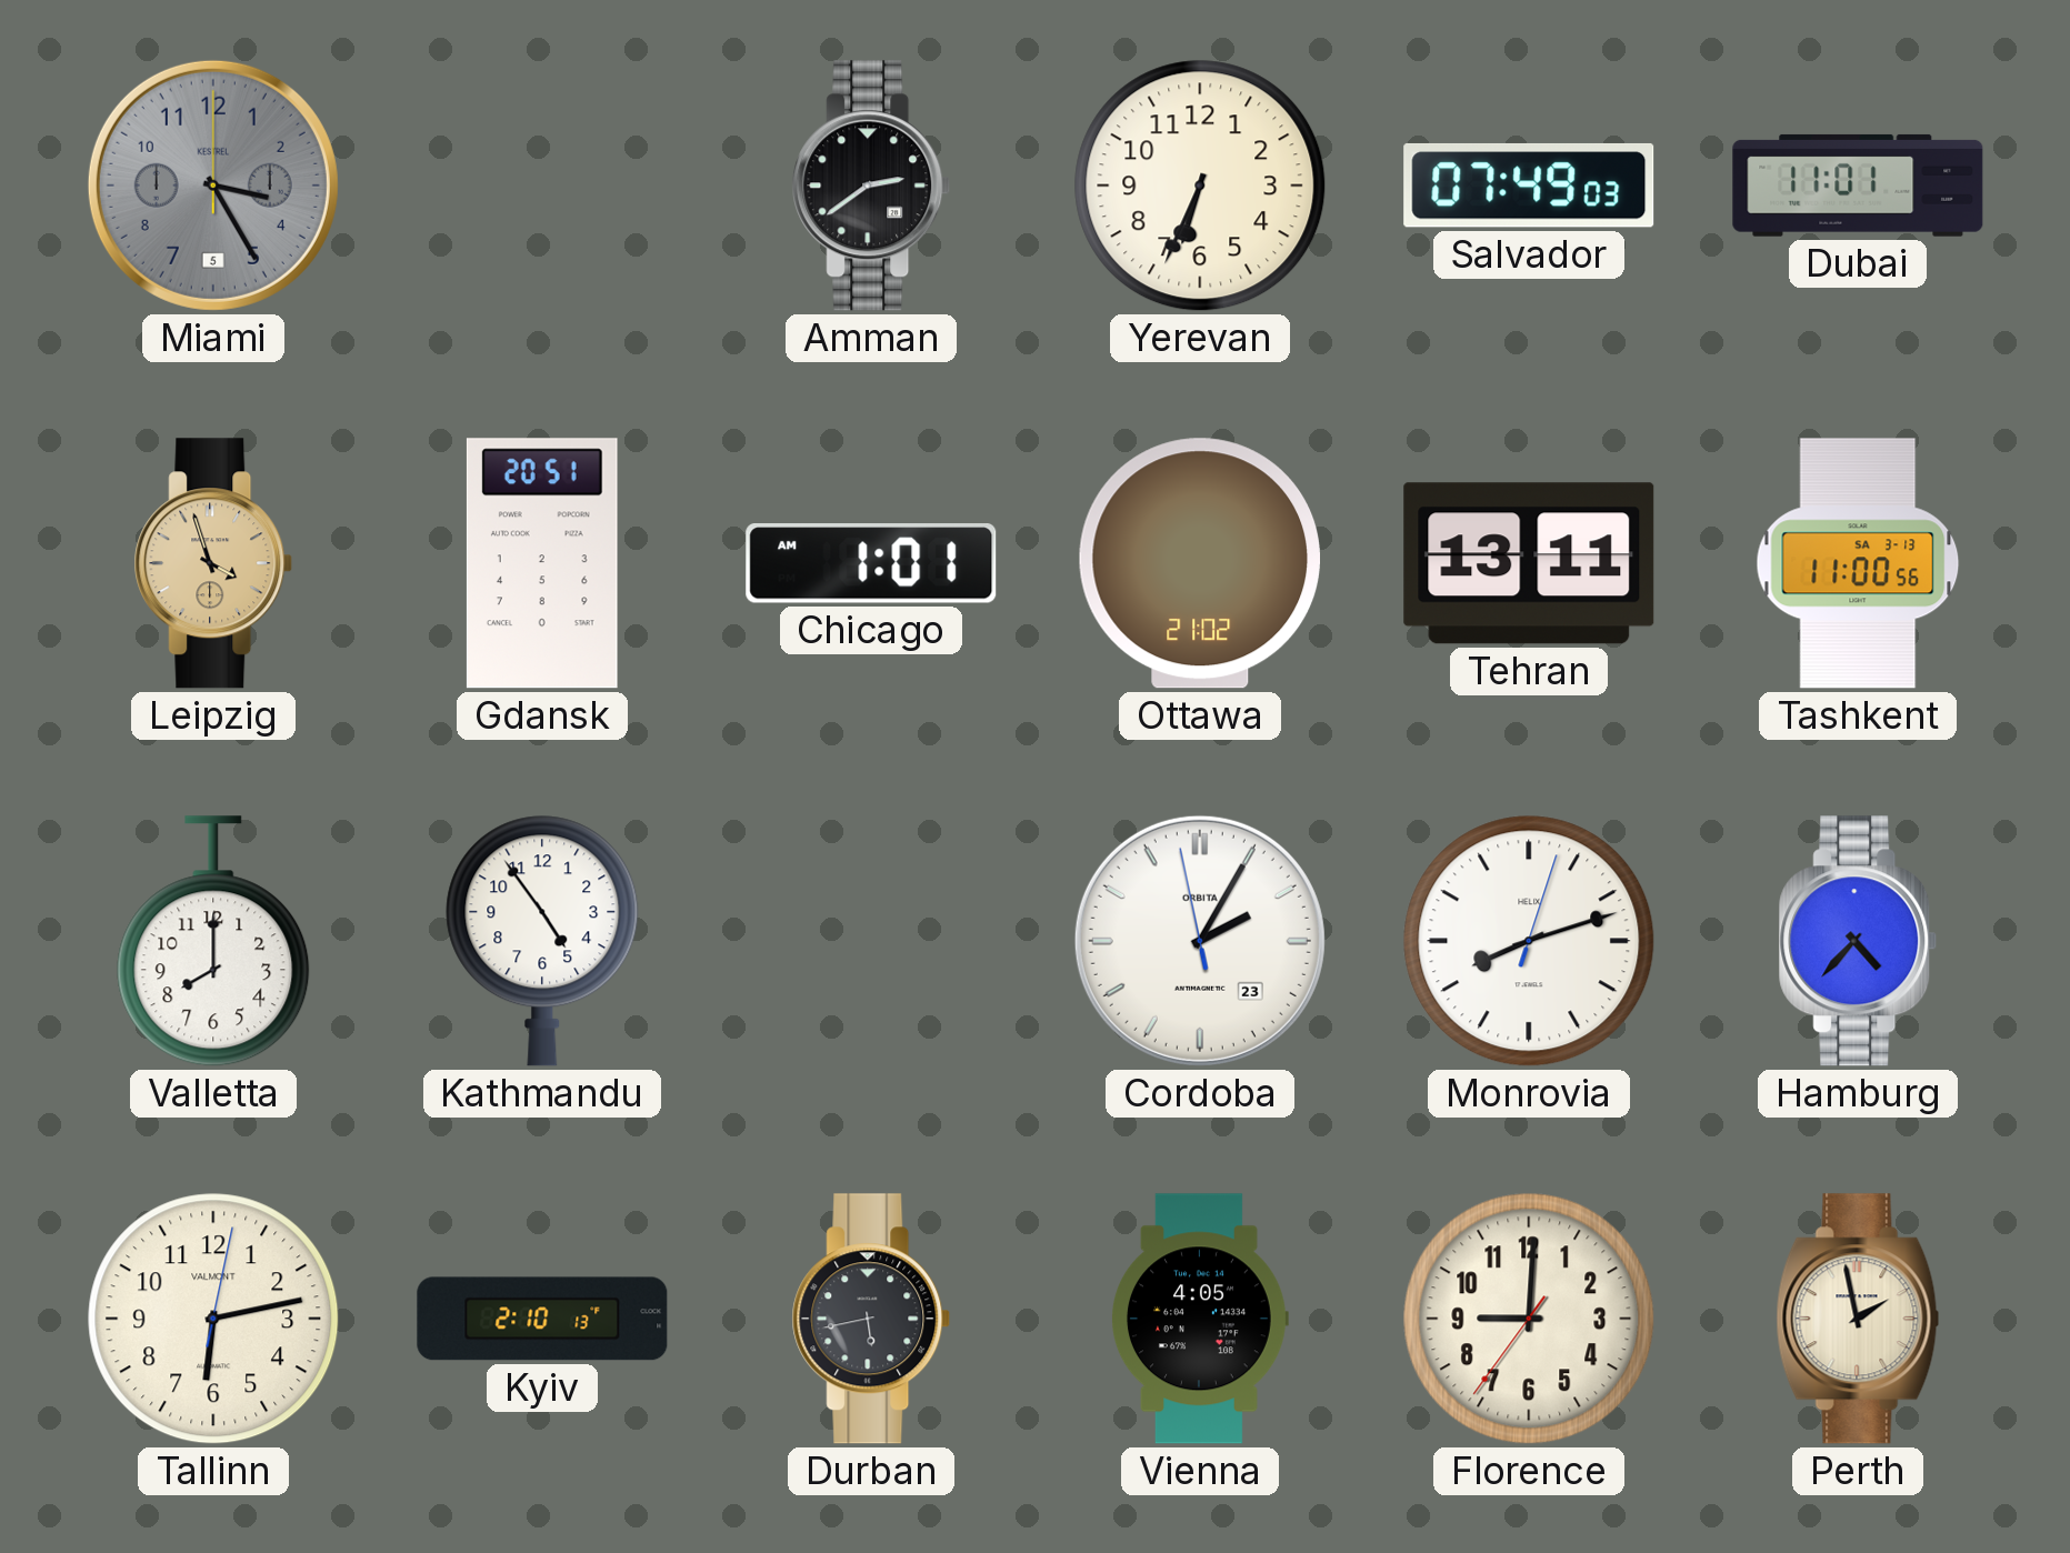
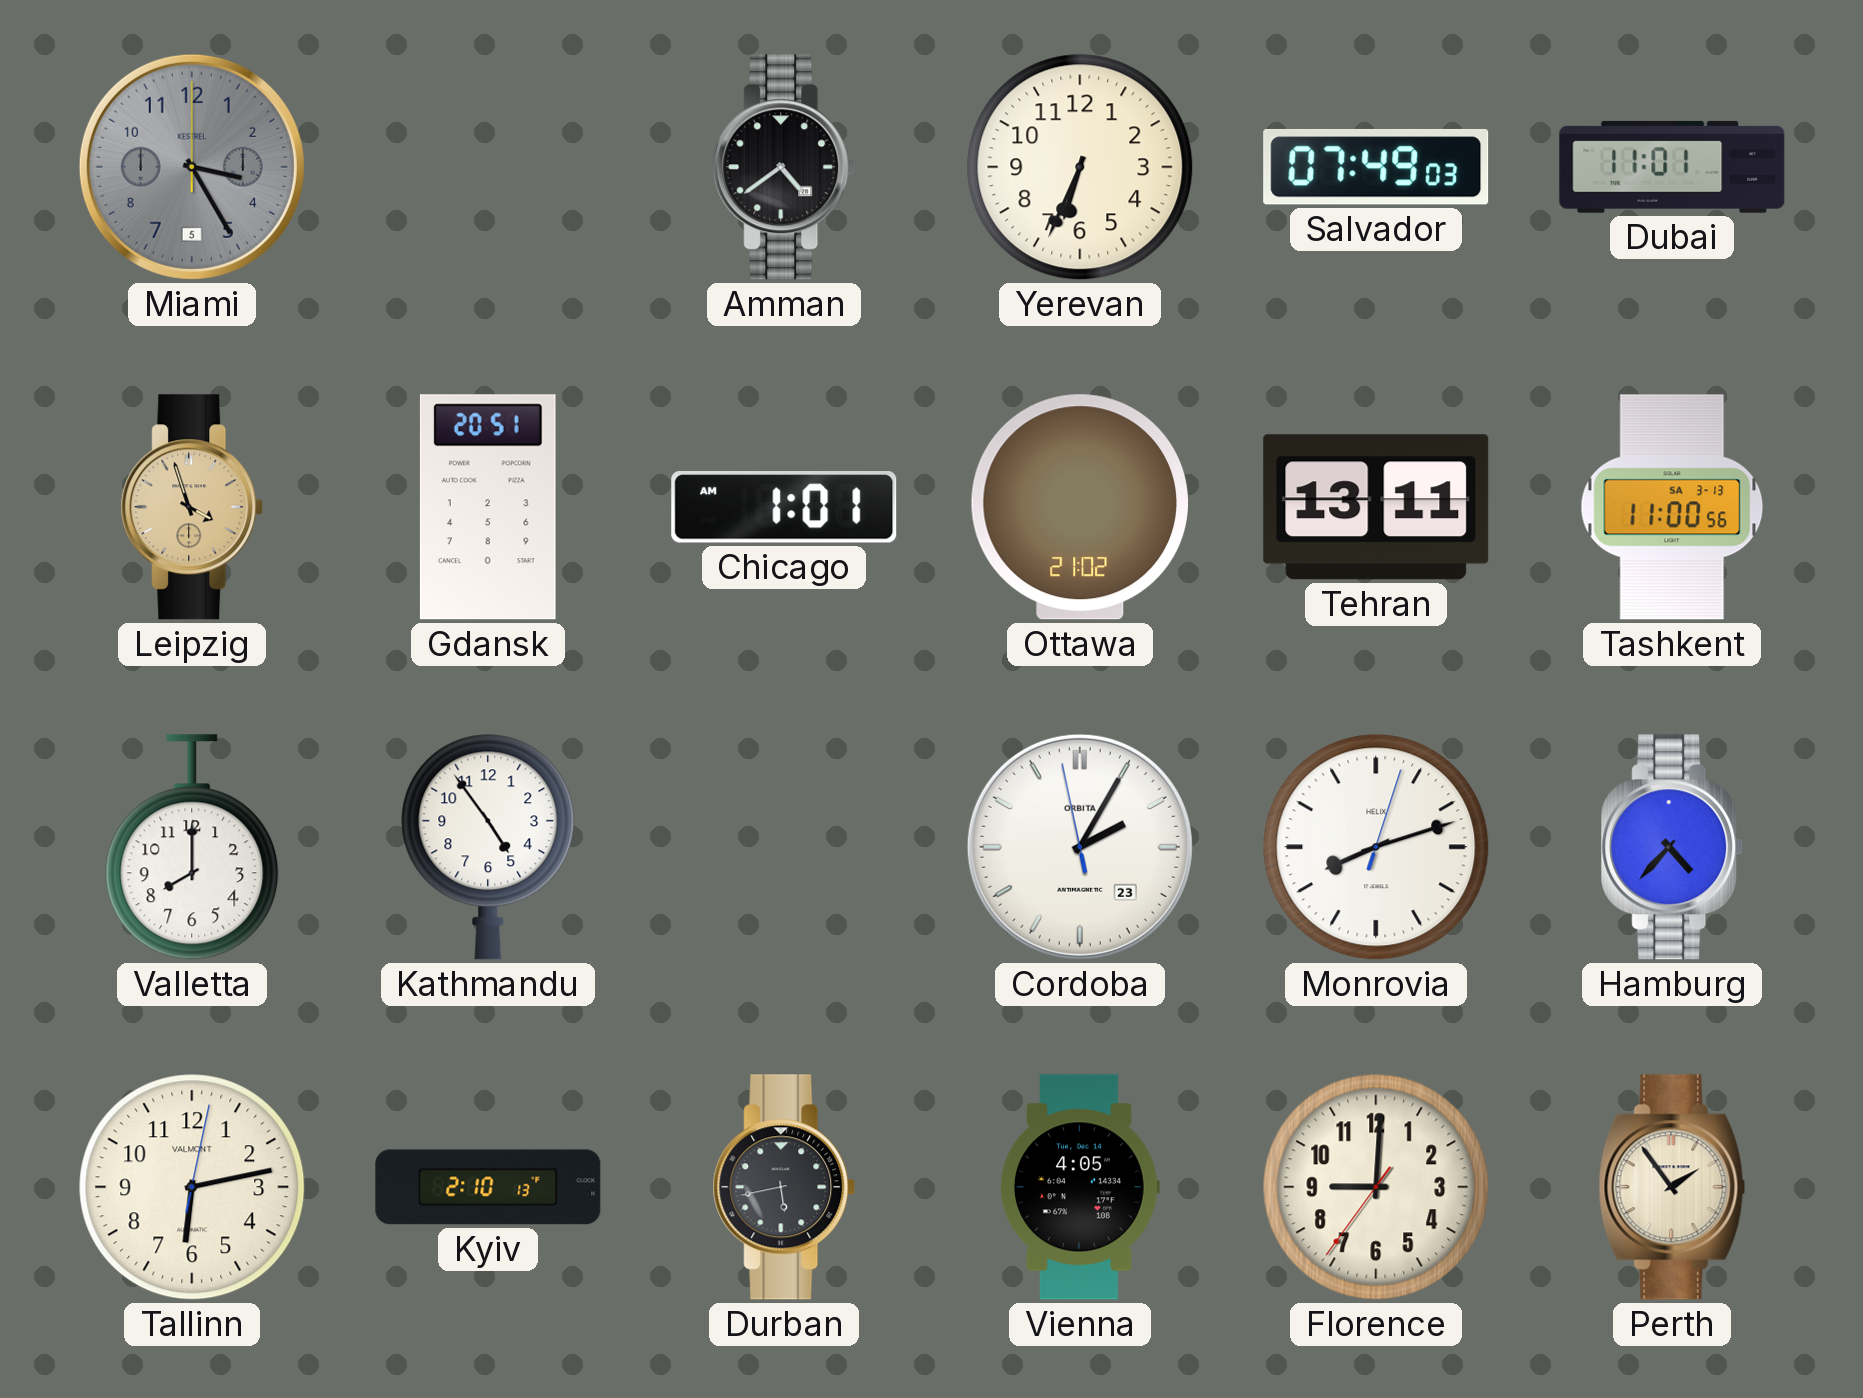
Amman: 2:39 -> 4:39
Perth: 1:58 -> 1:54
